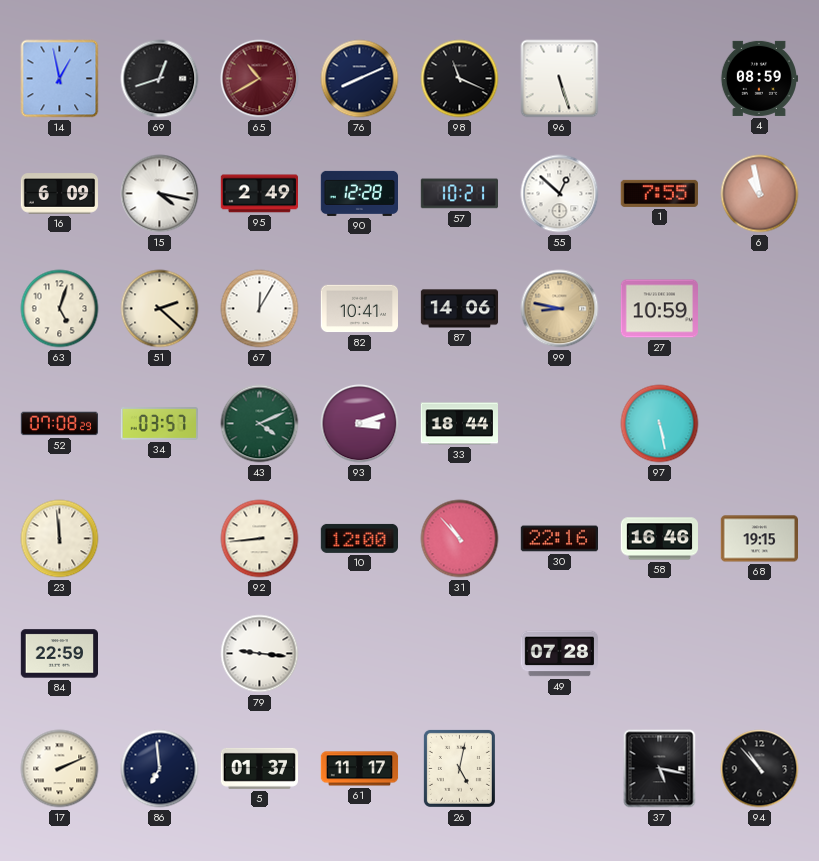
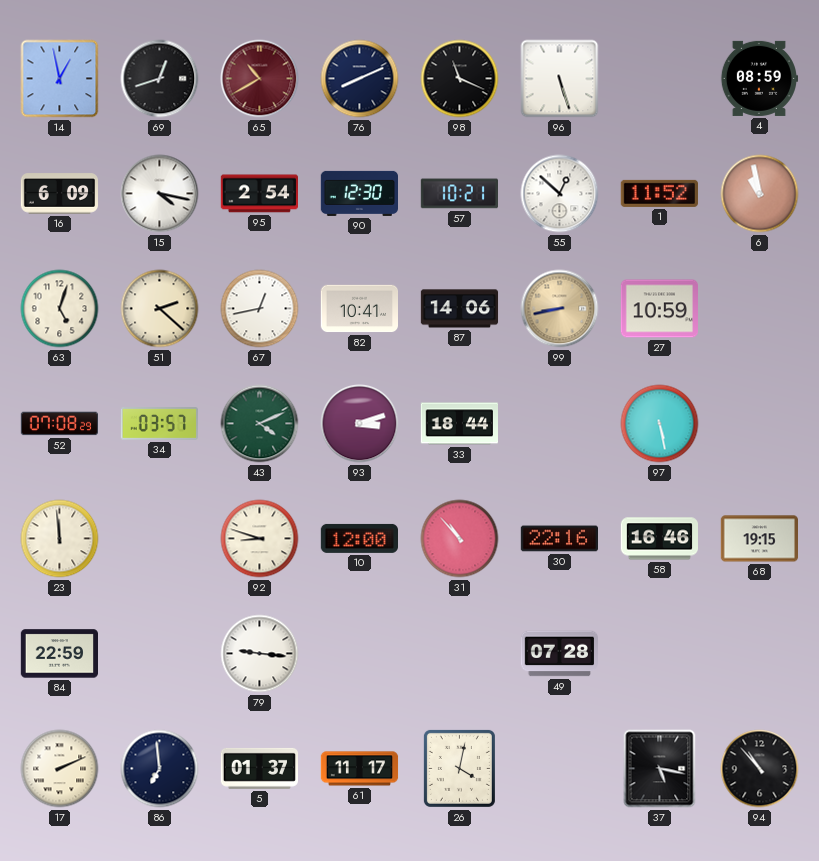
95: 2:49 -> 2:54
90: 12:28 -> 12:30
1: 7:55 -> 11:52
67: 12:05 -> 12:43
99: 8:47 -> 8:43
92: 8:44 -> 8:48
26: 5:02 -> 4:02
